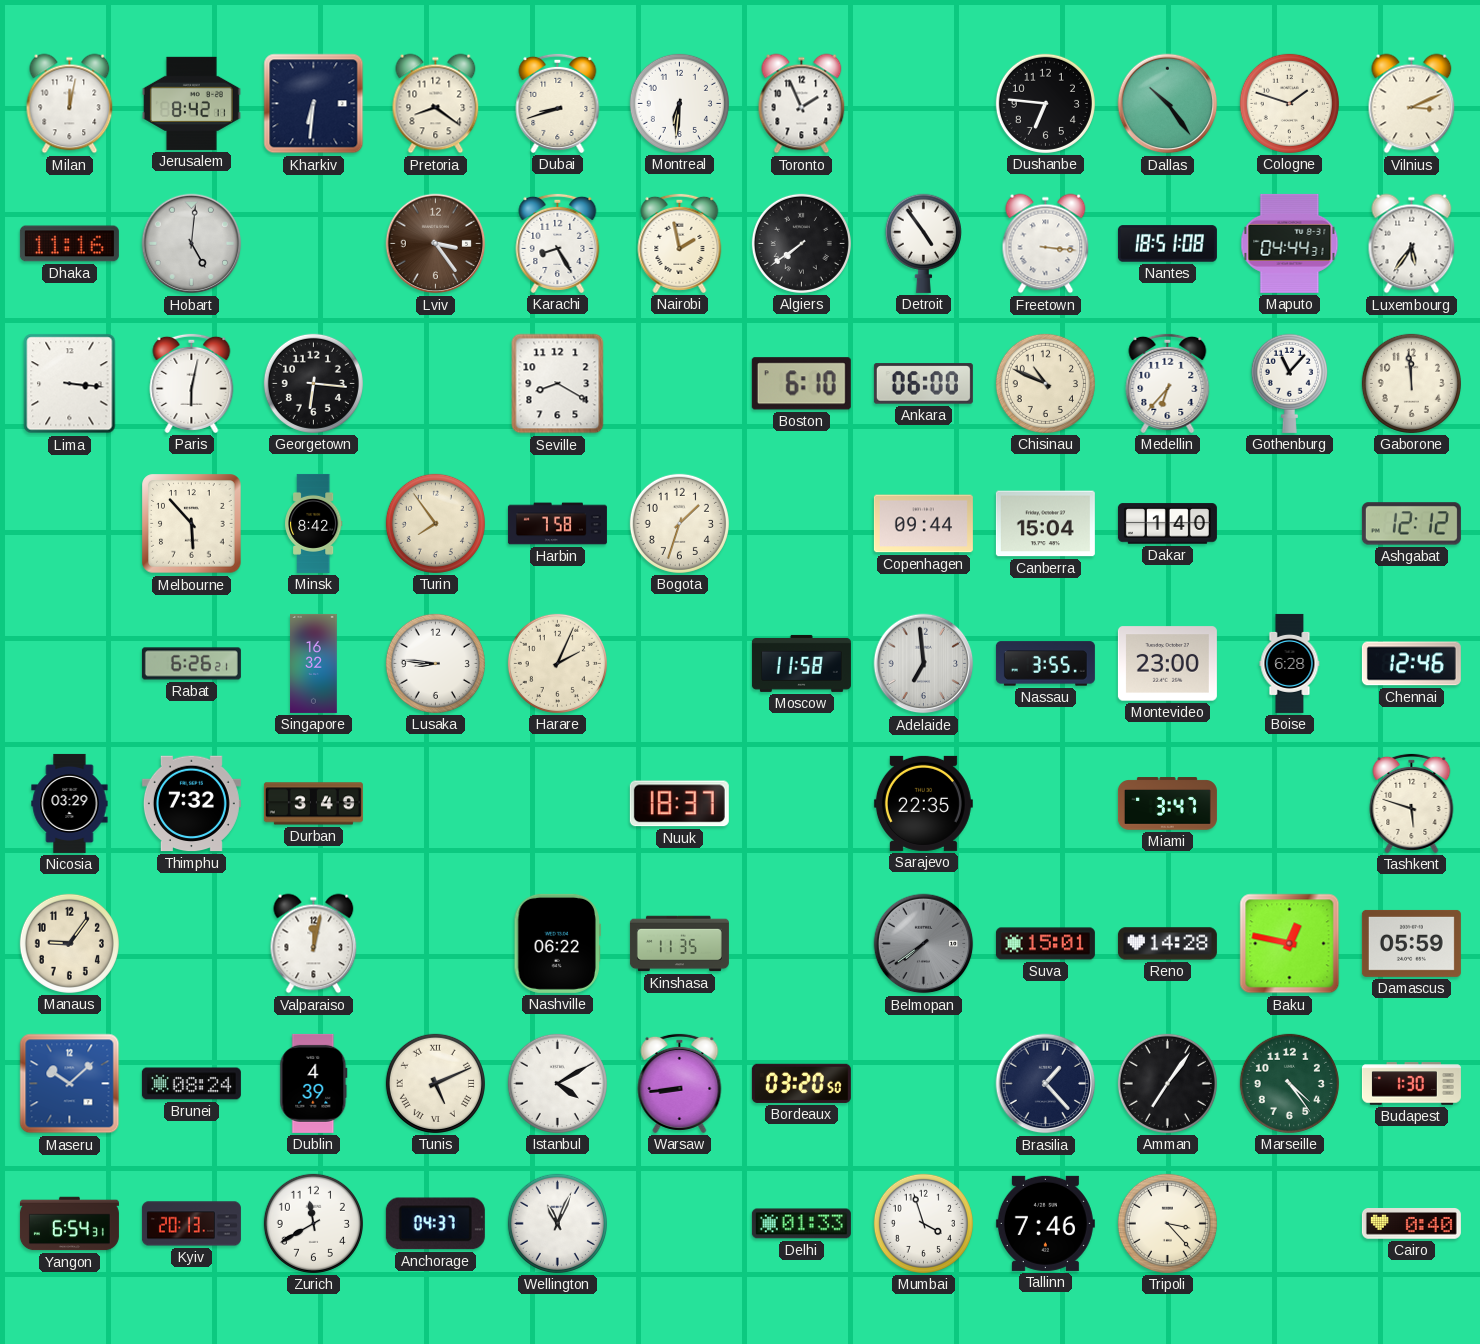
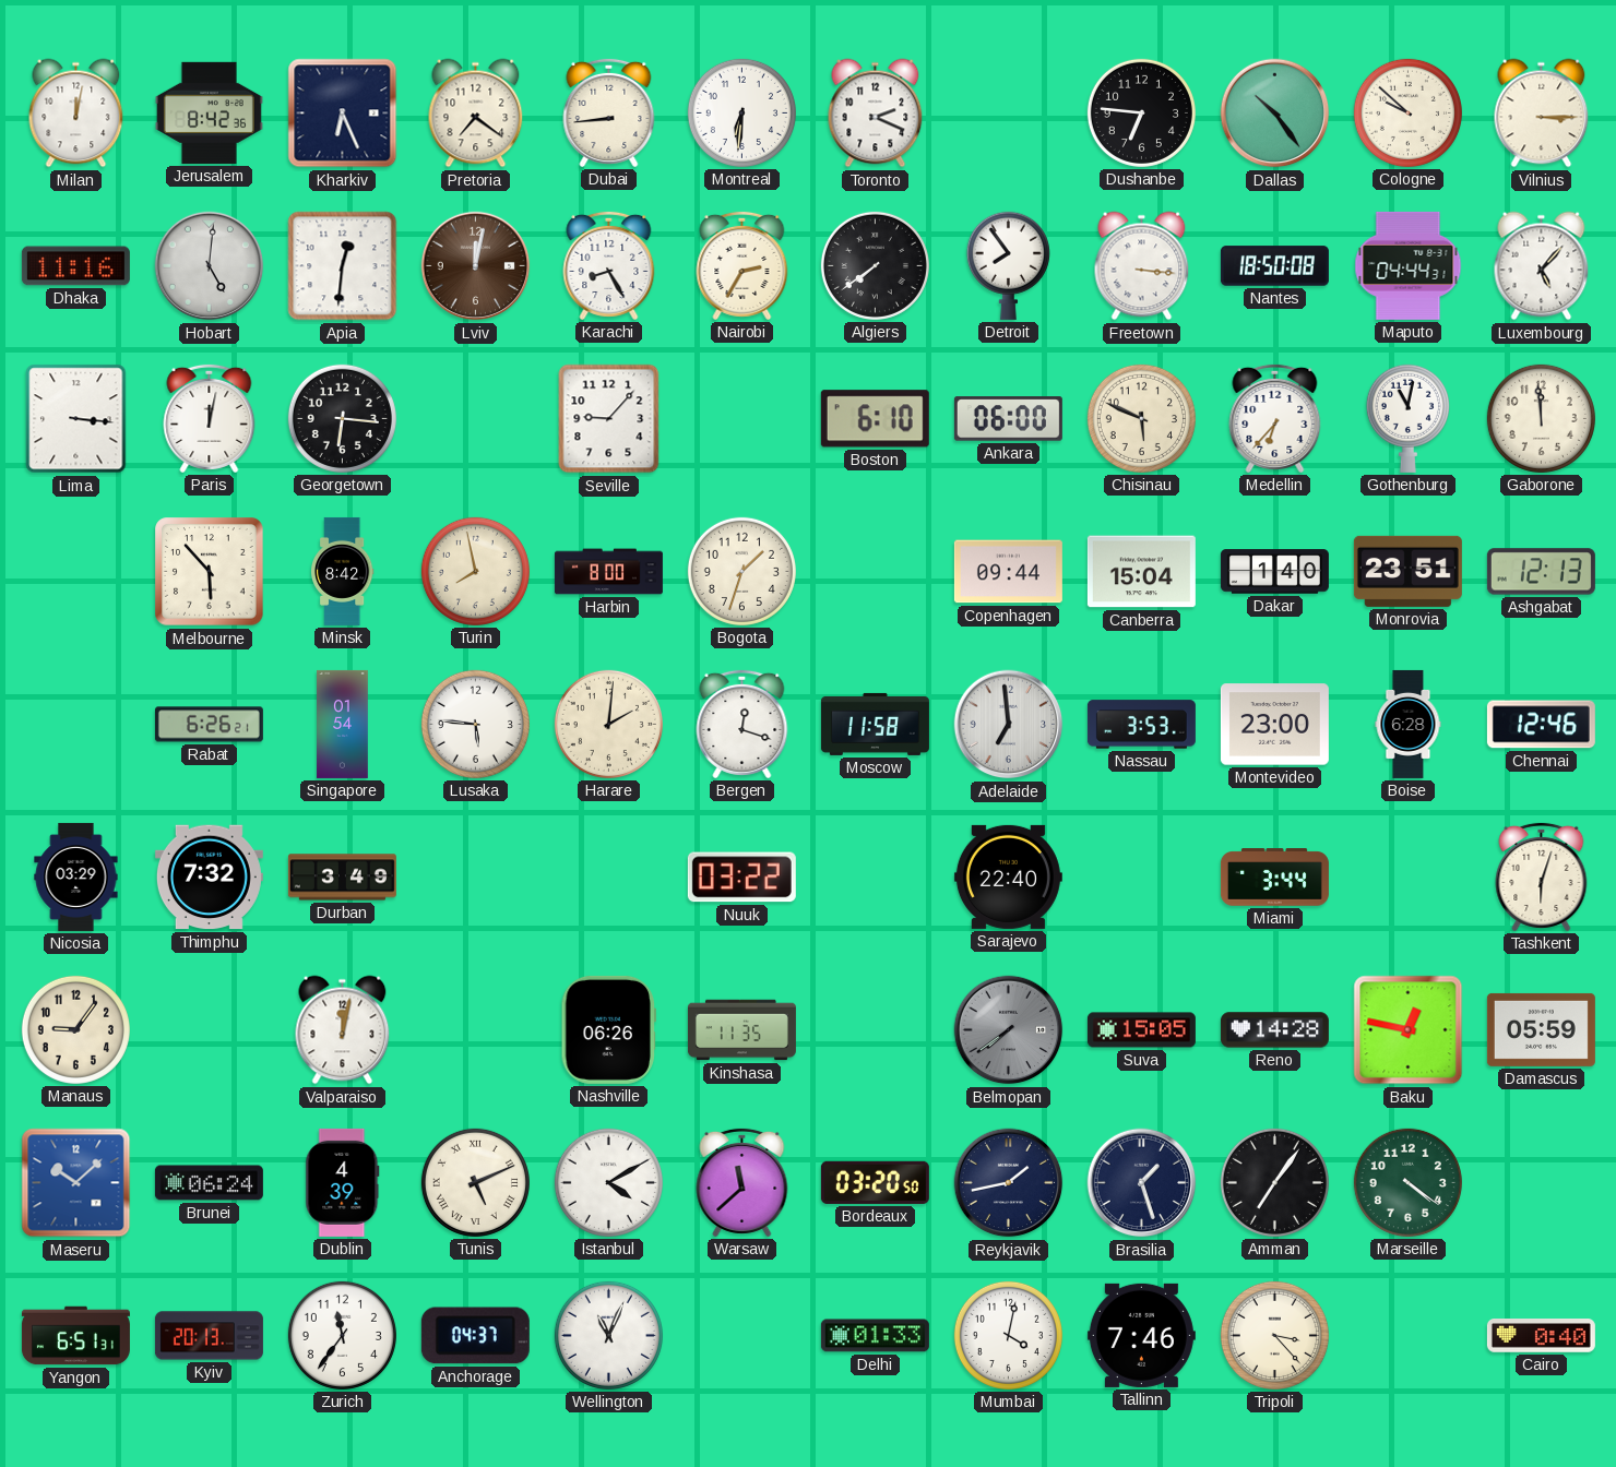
Jerusalem: 8:42:11 -> 8:42:36
Kharkiv: 6:31 -> 6:26
Pretoria: 8:21 -> 7:21
Dubai: 8:42 -> 8:44
Toronto: 1:56 -> 2:19
Cologne: 1:48 -> 9:52
Vilnius: 3:11 -> 3:15
Apia: none -> 12:31
Lviv: 3:24 -> 12:02
Nairobi: 1:58 -> 2:35
Detroit: 4:54 -> 7:54
Nantes: 18:51 -> 18:50
Luxembourg: 5:36 -> 5:07
Paris: 6:02 -> 12:02
Seville: 8:20 -> 9:07
Chisinau: 10:49 -> 5:49
Gothenburg: 11:07 -> 11:02
Turin: 7:54 -> 7:58
Harbin: 7:58 -> 8:00
Monrovia: none -> 23:51
Ashgabat: 12:12 -> 12:13
Singapore: 16:32 -> 01:54
Lusaka: 8:46 -> 5:46
Harare: 2:04 -> 2:01
Bergen: none -> 12:18
Nassau: 3:55 -> 3:53
Nuuk: 18:37 -> 03:22
Sarajevo: 22:35 -> 22:40
Miami: 3:47 -> 3:44
Tashkent: 5:48 -> 6:03
Nashville: 06:22 -> 06:26
Suva: 15:01 -> 15:05
Brunei: 08:24 -> 06:24
Warsaw: 8:44 -> 11:38
Reykjavik: none -> 1:43
Brasilia: 1:23 -> 1:27
Marseille: 4:24 -> 4:21
Budapest: 1:30 -> none
Yangon: 6:54 -> 6:51
Zurich: 11:40 -> 11:36
Mumbai: 3:57 -> 4:02
